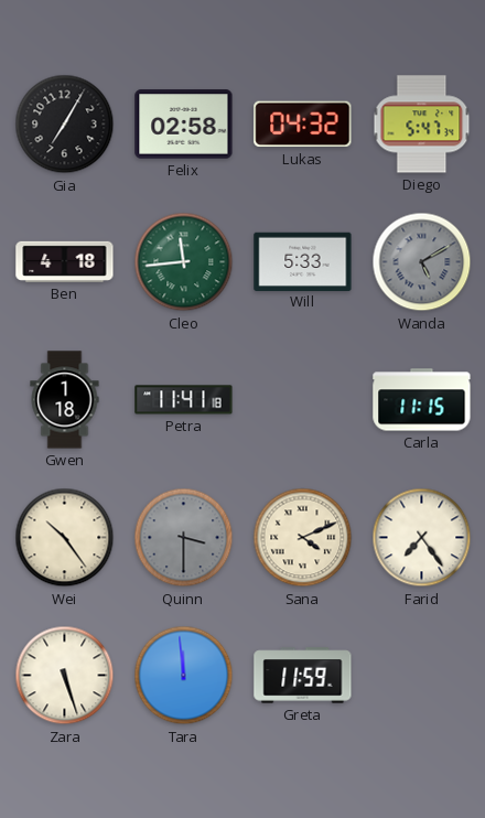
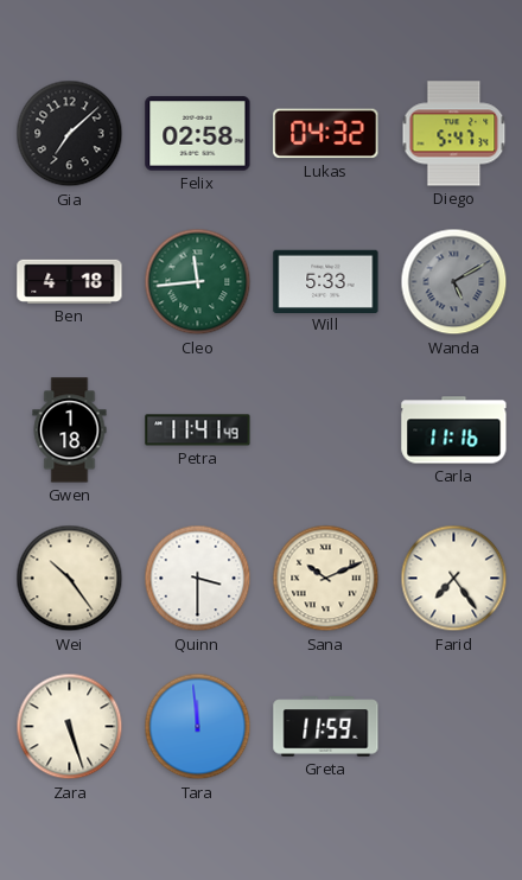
Gia: 7:05 -> 7:08
Petra: 11:41:18 -> 11:41:49
Carla: 11:15 -> 11:16
Quinn dial: grey -> white
Sana: 4:11 -> 10:11
